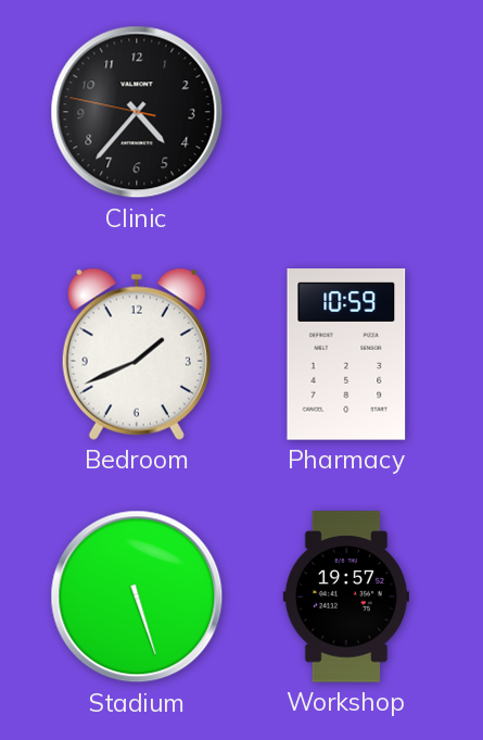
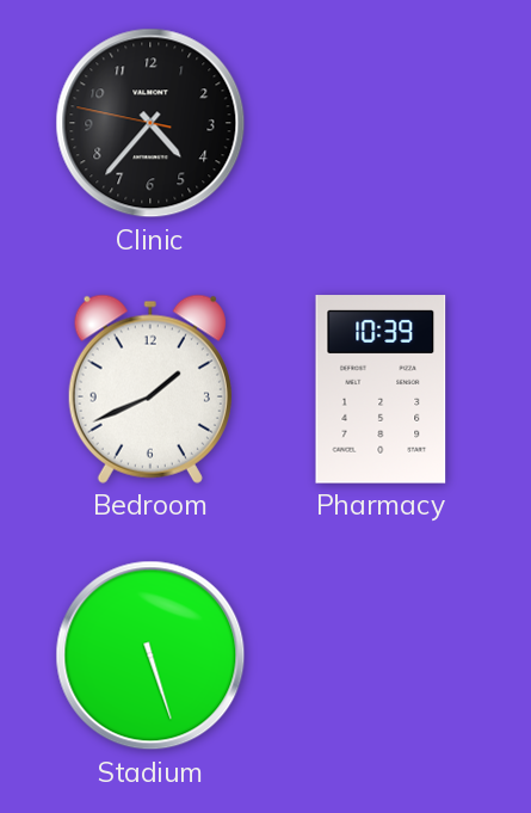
Pharmacy: 10:59 -> 10:39
Workshop: 19:57 -> none
